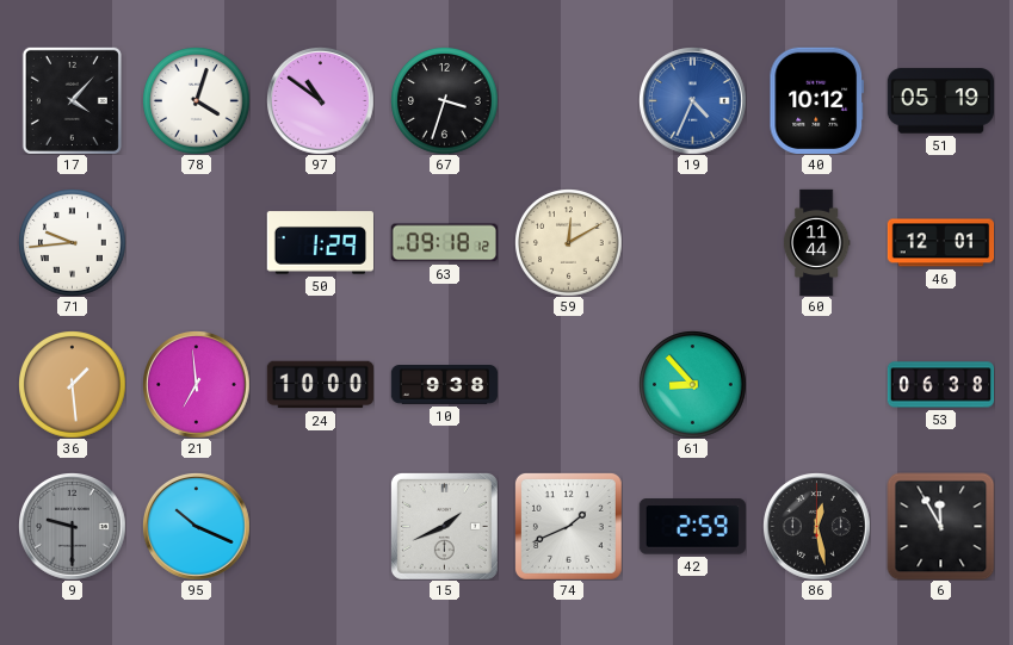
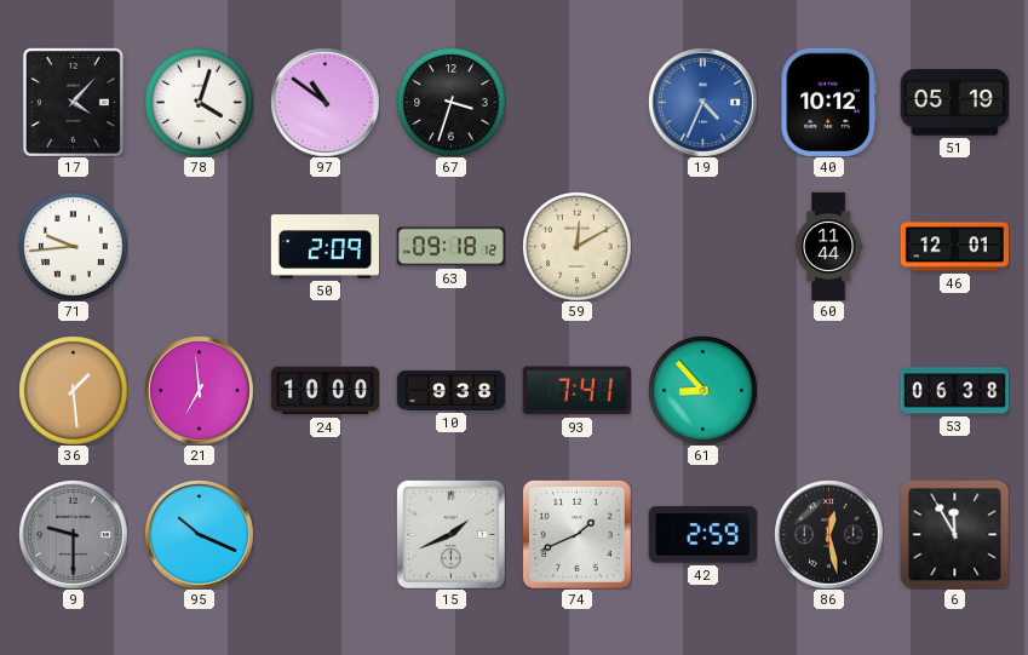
50: 1:29 -> 2:09
93: none -> 7:41
